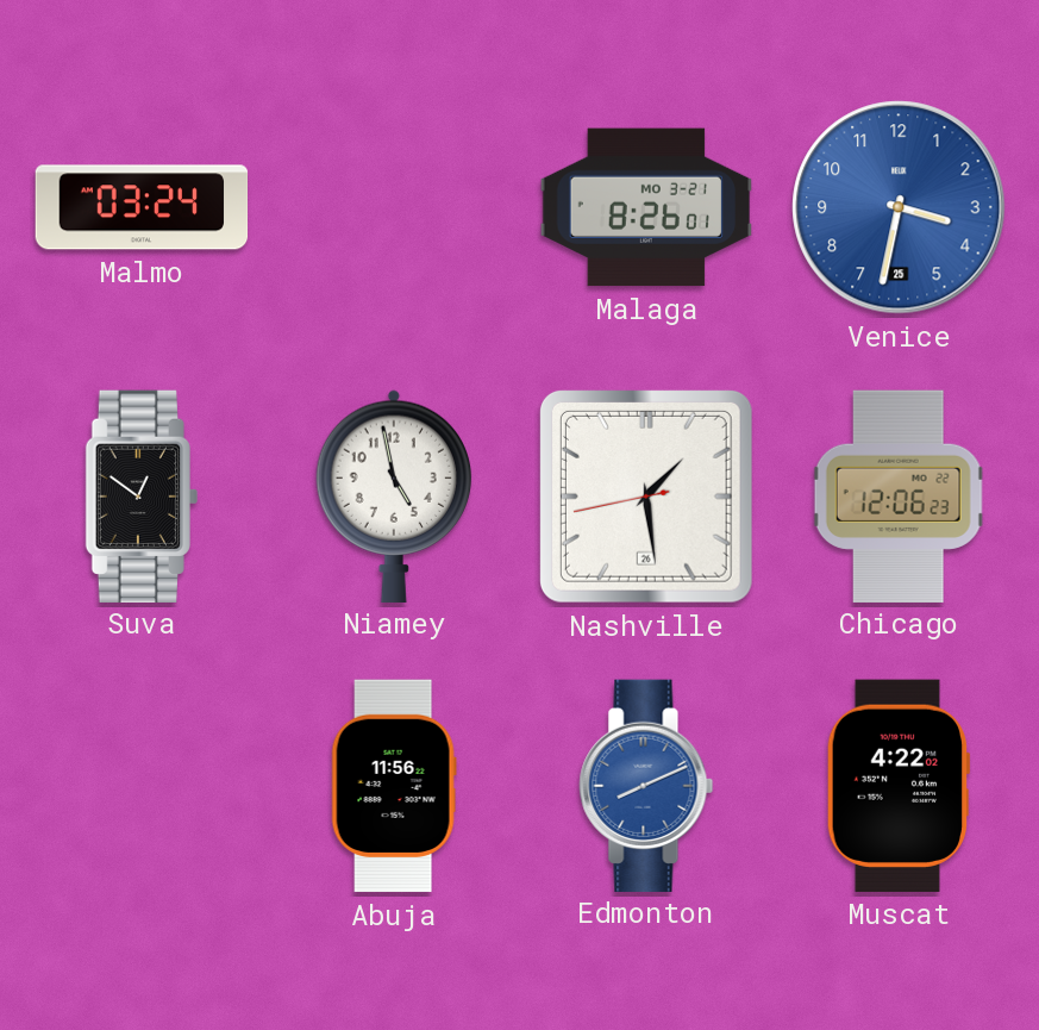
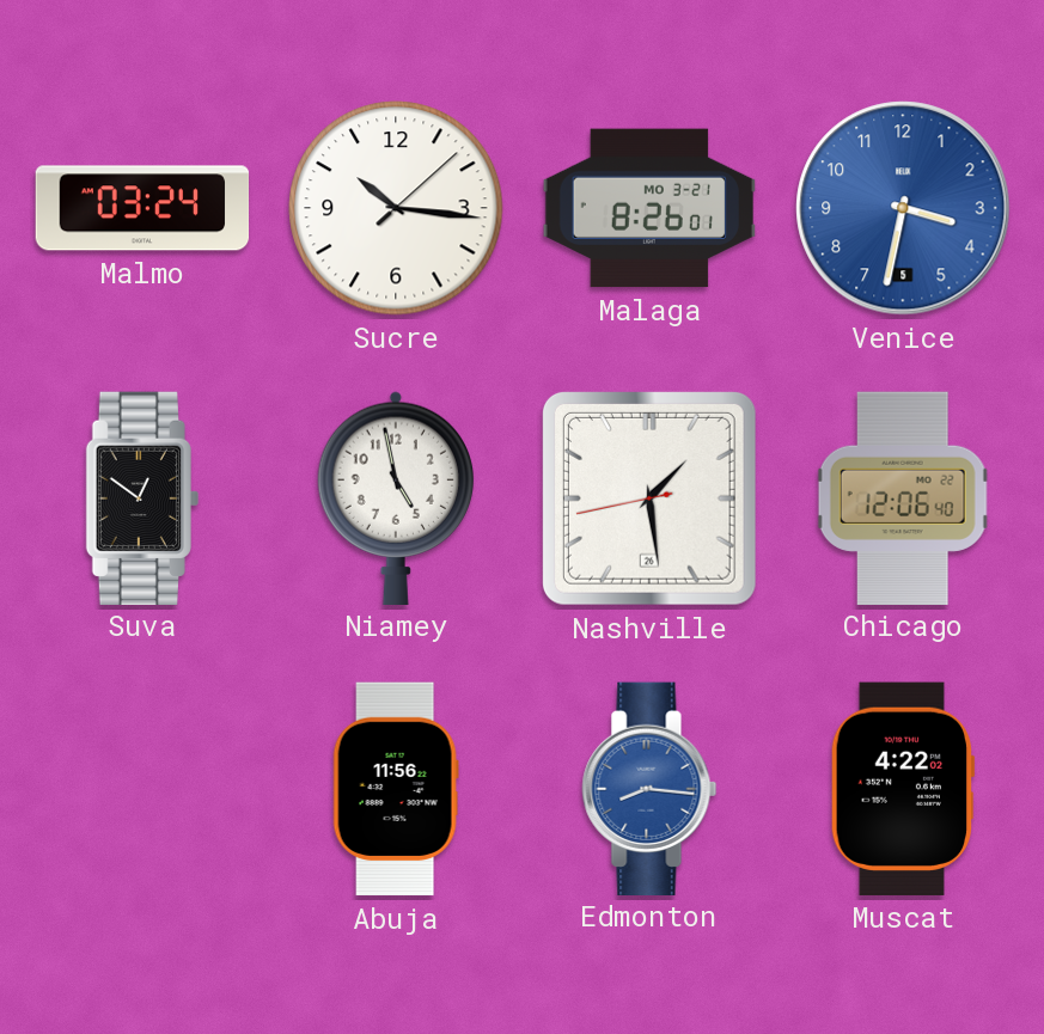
Sucre: none -> 10:16
Venice date: 25 -> 5
Chicago: 12:06:23 -> 12:06:40
Edmonton: 8:11 -> 8:16
